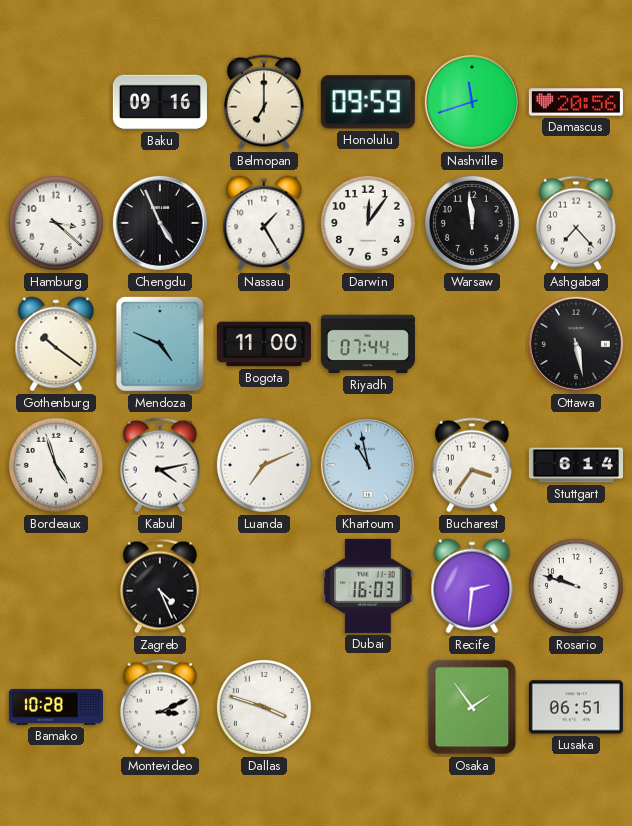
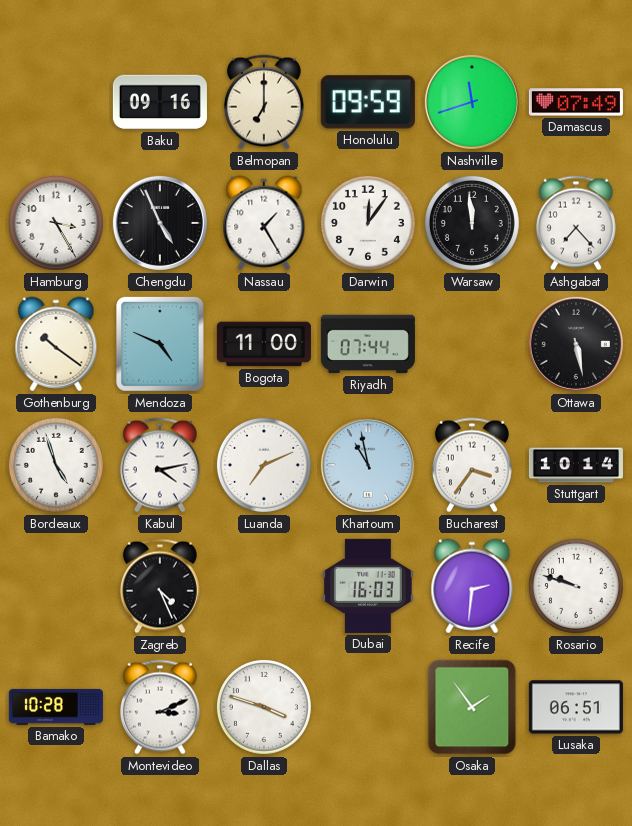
Damascus: 20:56 -> 07:49
Hamburg: 3:22 -> 3:25
Stuttgart: 6:14 -> 10:14
